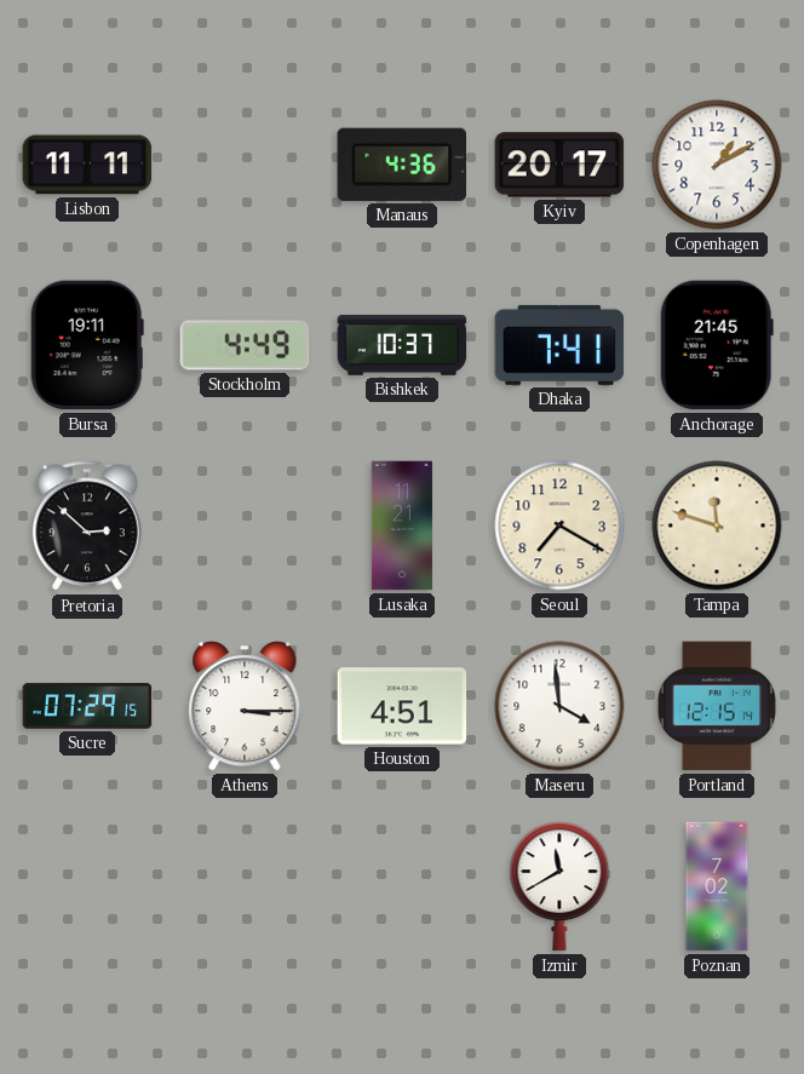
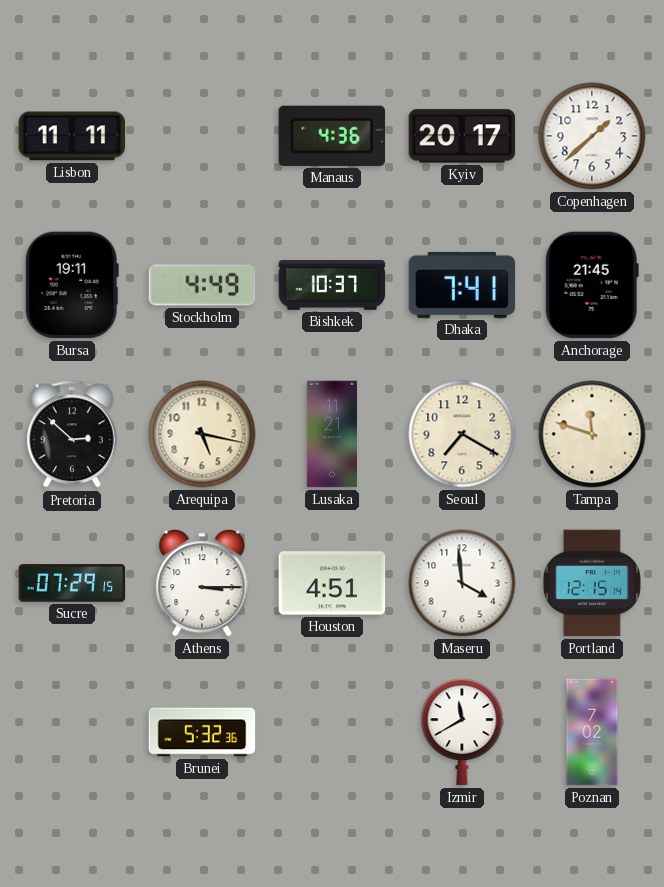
Copenhagen: 1:10 -> 1:38
Arequipa: none -> 5:17
Brunei: none -> 5:32
